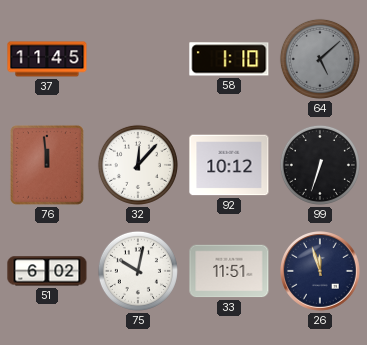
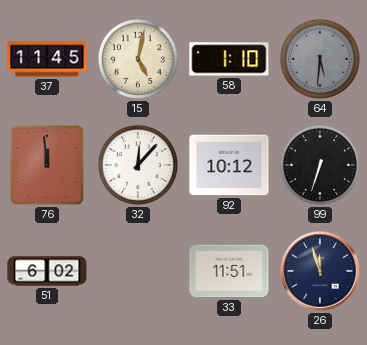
15: none -> 5:02
64: 5:08 -> 5:31
75: 10:02 -> none
